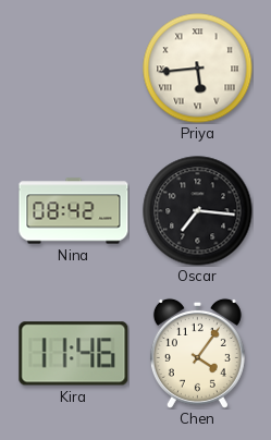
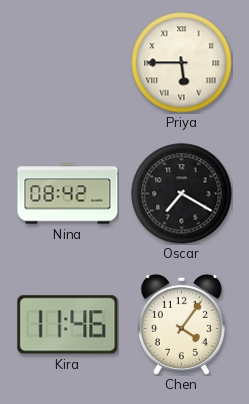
Priya: 5:44 -> 5:45
Oscar: 7:16 -> 7:20
